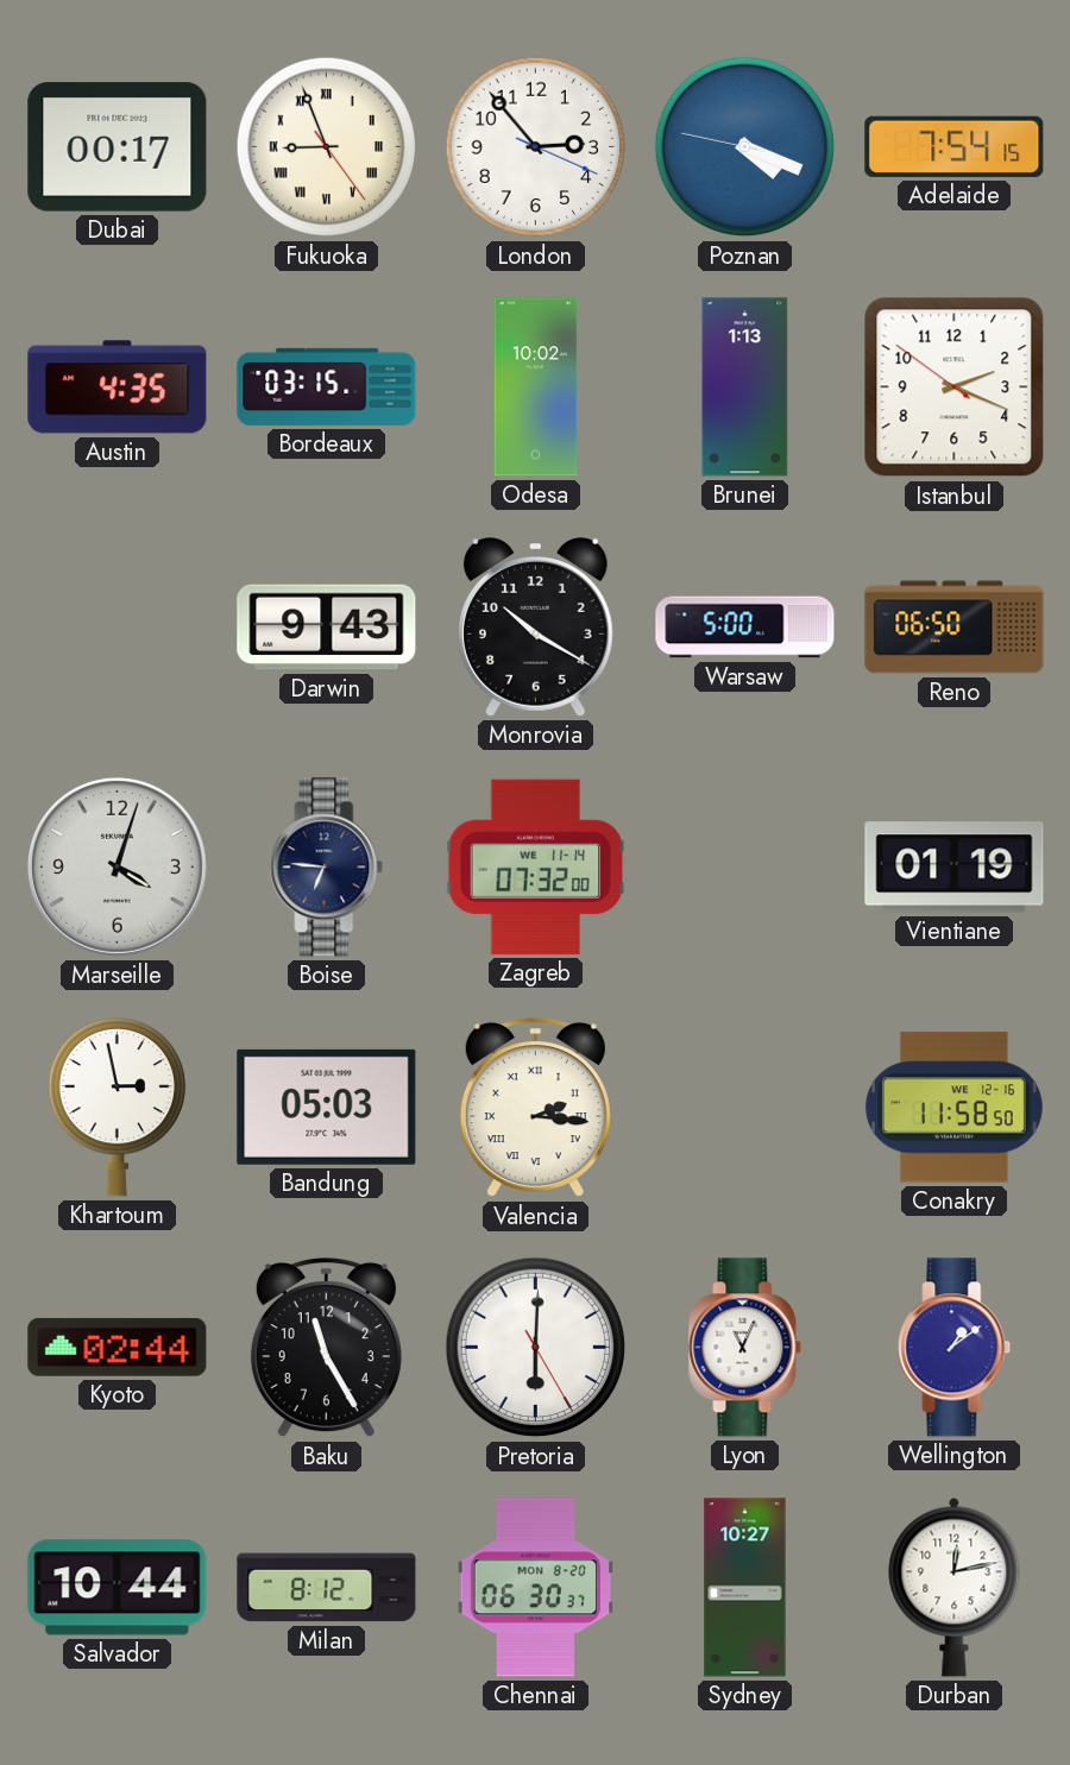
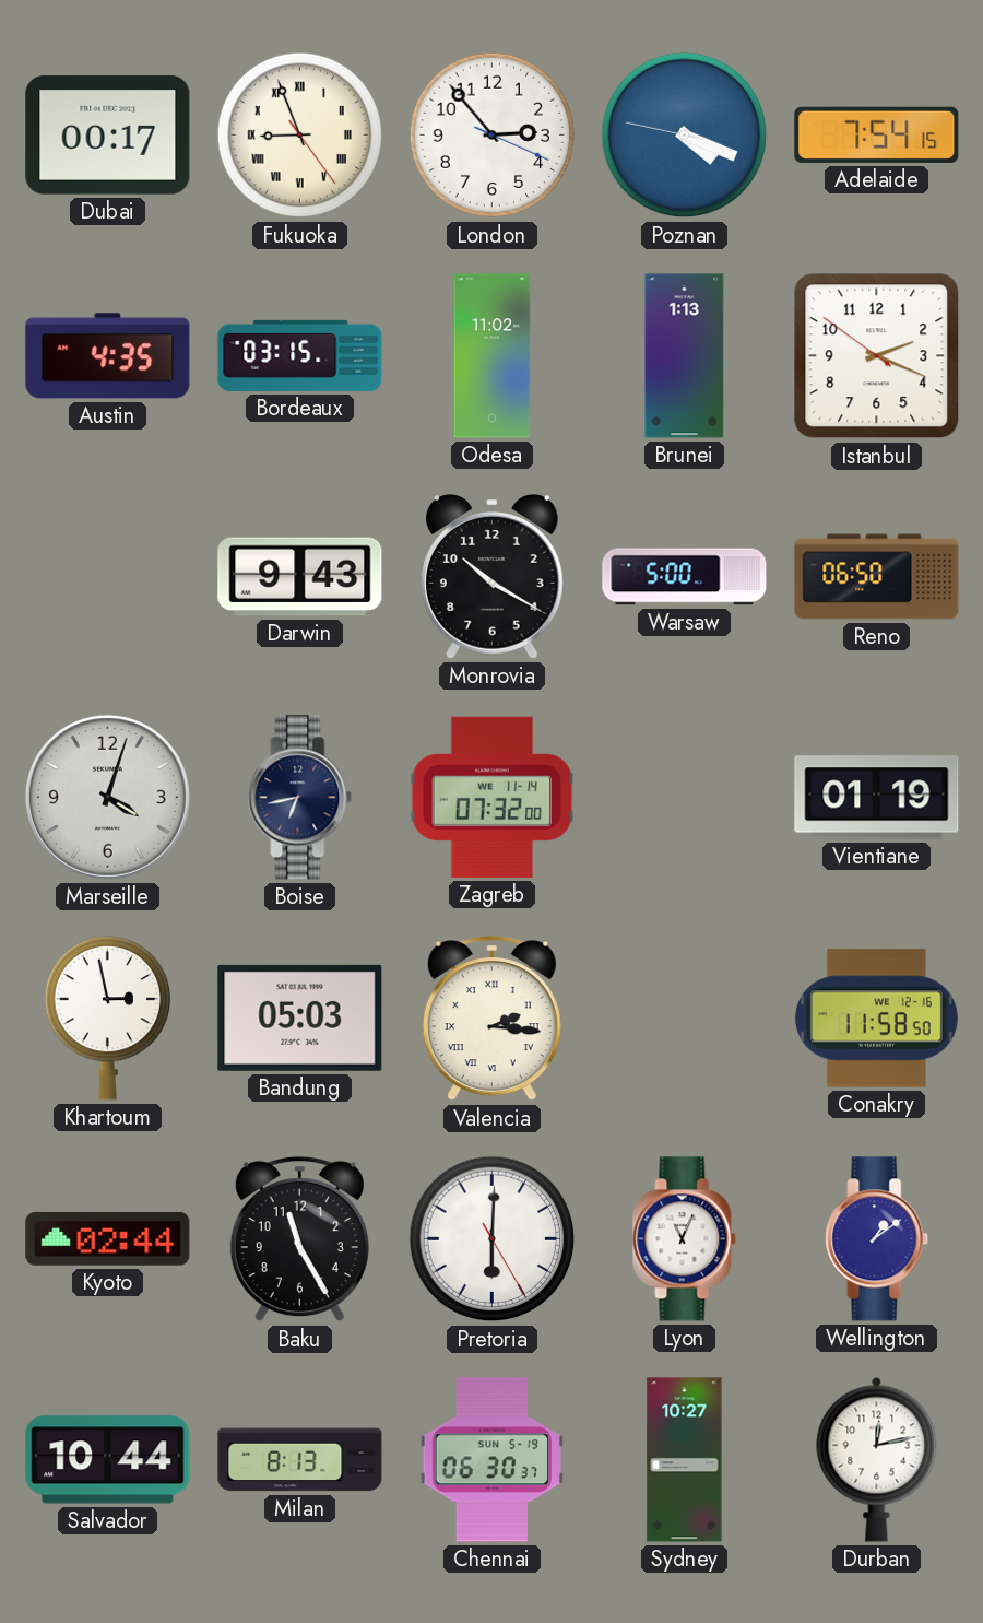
Odesa: 10:02 -> 11:02
Boise: 6:46 -> 6:43
Milan: 8:12 -> 8:13
Chennai date: MON 8-20 -> SUN 5-19
